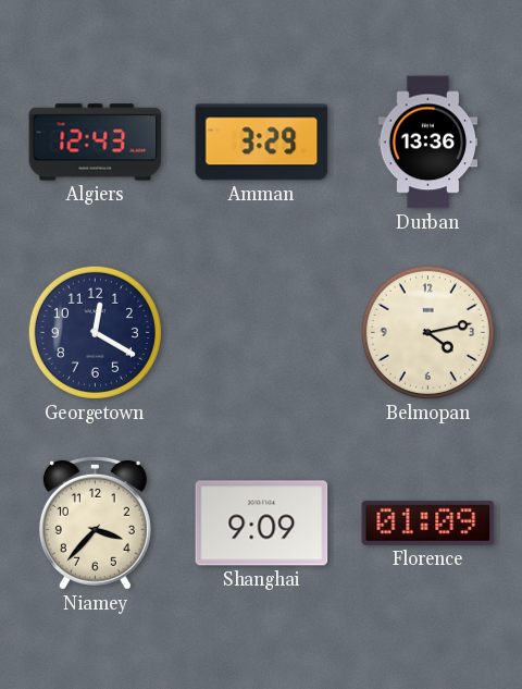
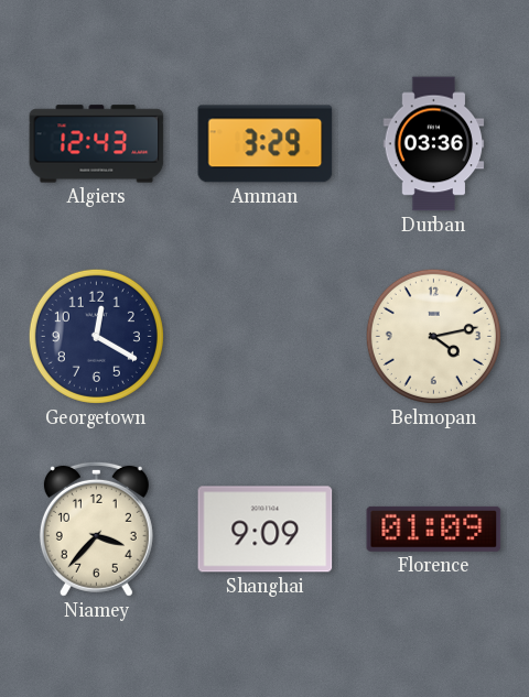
Durban: 13:36 -> 03:36
